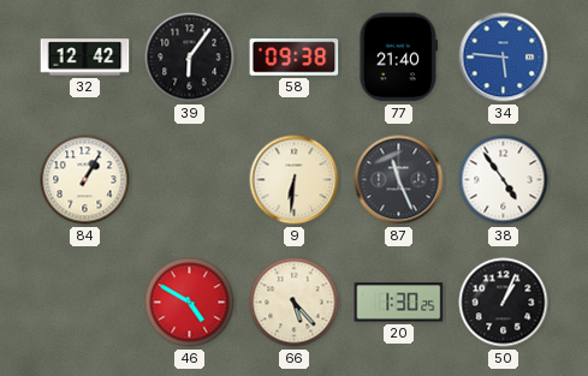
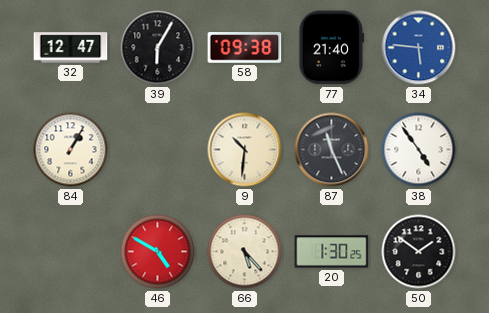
32: 12:42 -> 12:47
39: 6:06 -> 6:05
9: 6:31 -> 10:31
50: 1:04 -> 1:51
